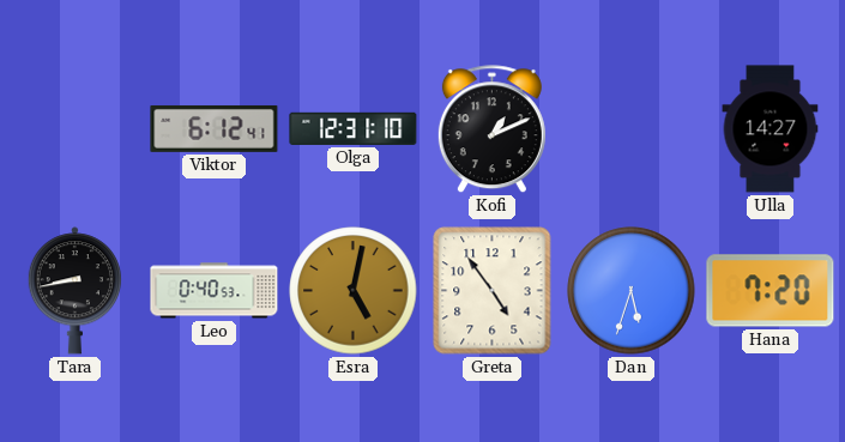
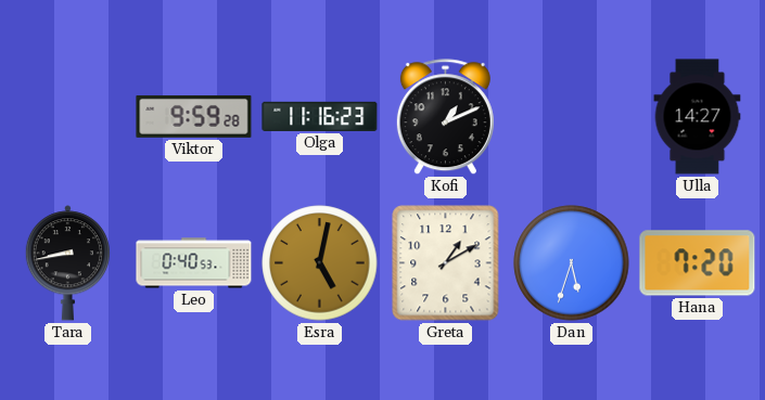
Viktor: 6:12 -> 9:59
Olga: 12:31 -> 11:16
Greta: 4:54 -> 1:10
